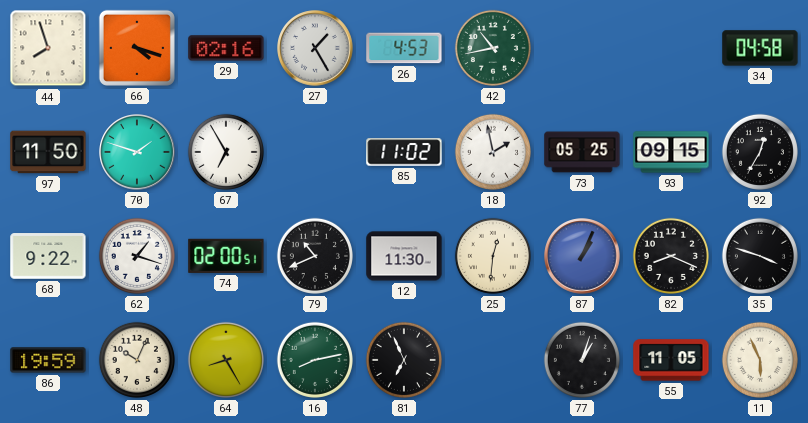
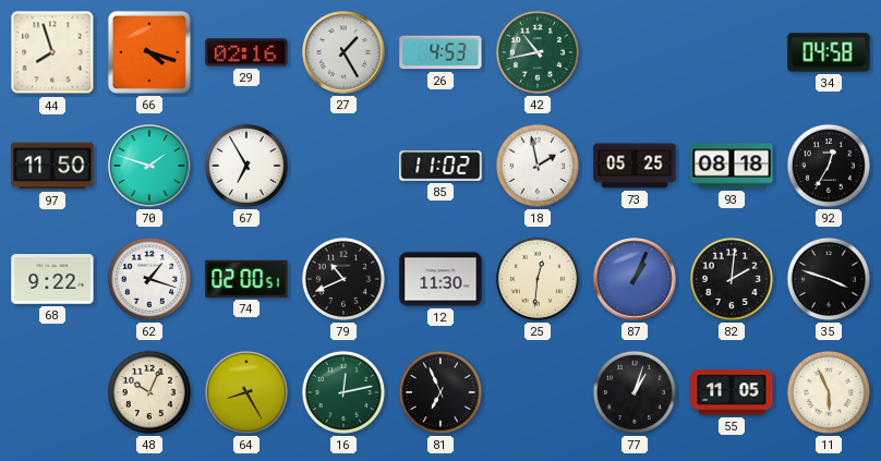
93: 09:15 -> 08:18
82: 8:19 -> 2:01
86: 19:59 -> none
16: 8:13 -> 12:13
